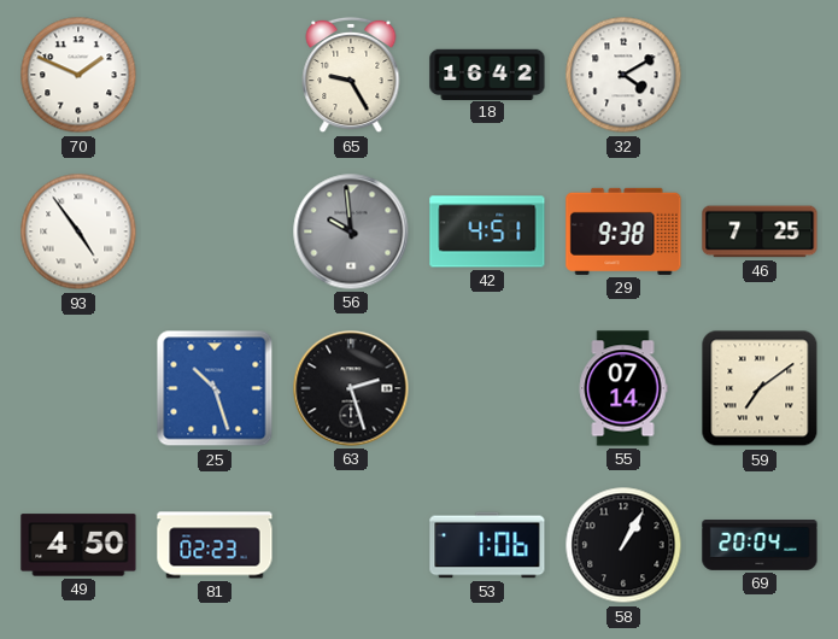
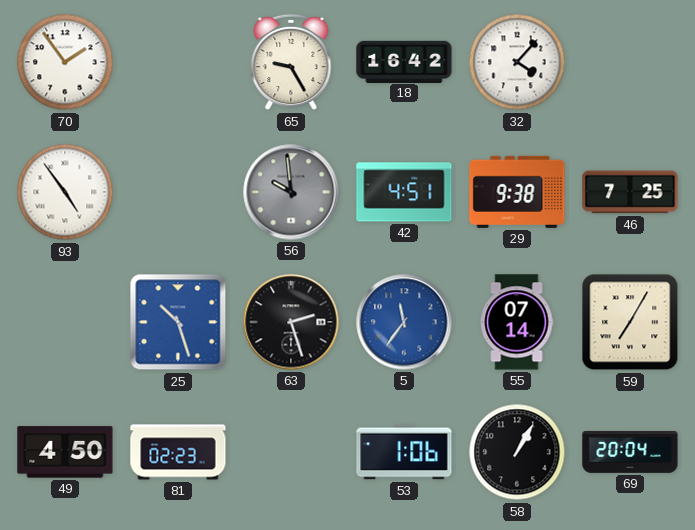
70: 1:49 -> 1:54
32: 4:10 -> 4:07
5: none -> 11:36
59: 7:09 -> 7:05
